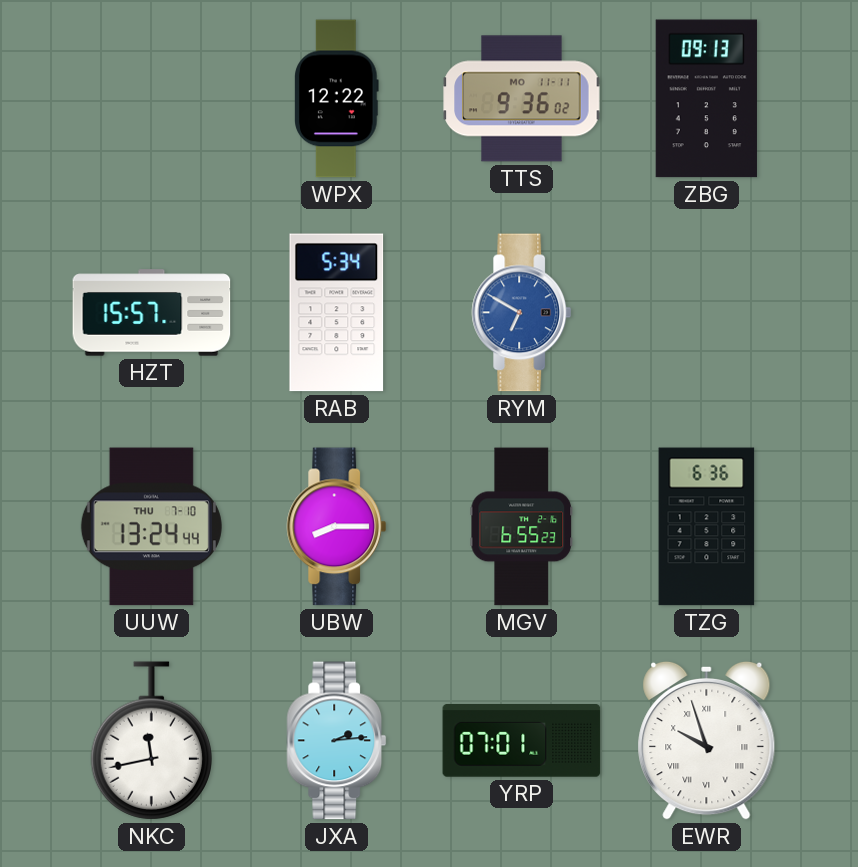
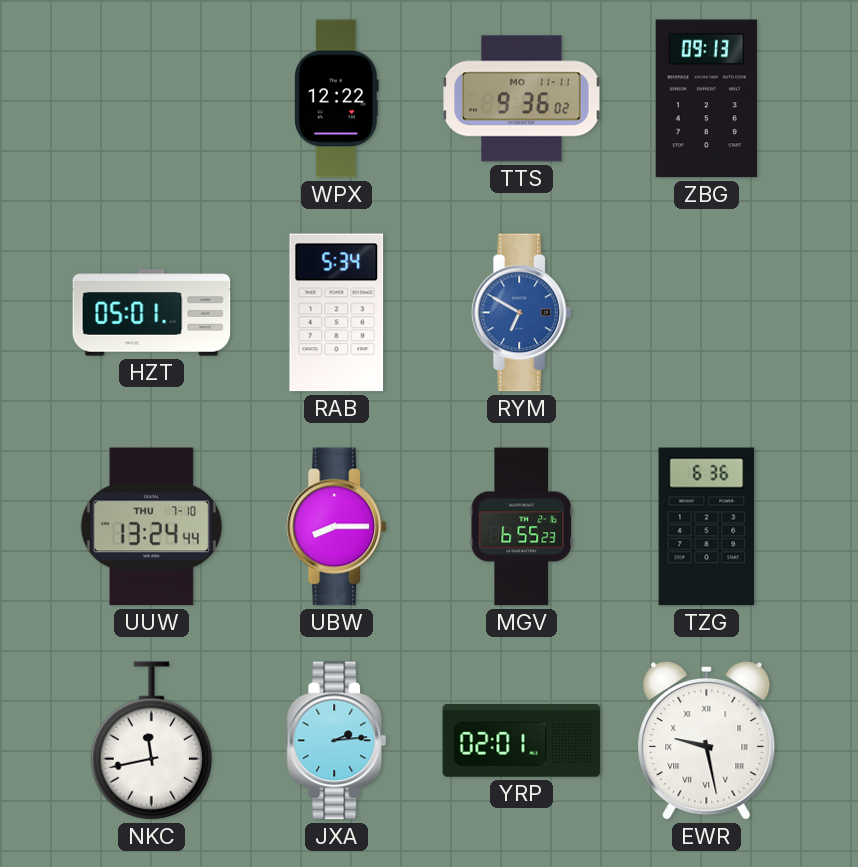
HZT: 15:57 -> 05:01
YRP: 07:01 -> 02:01
EWR: 9:57 -> 9:28
